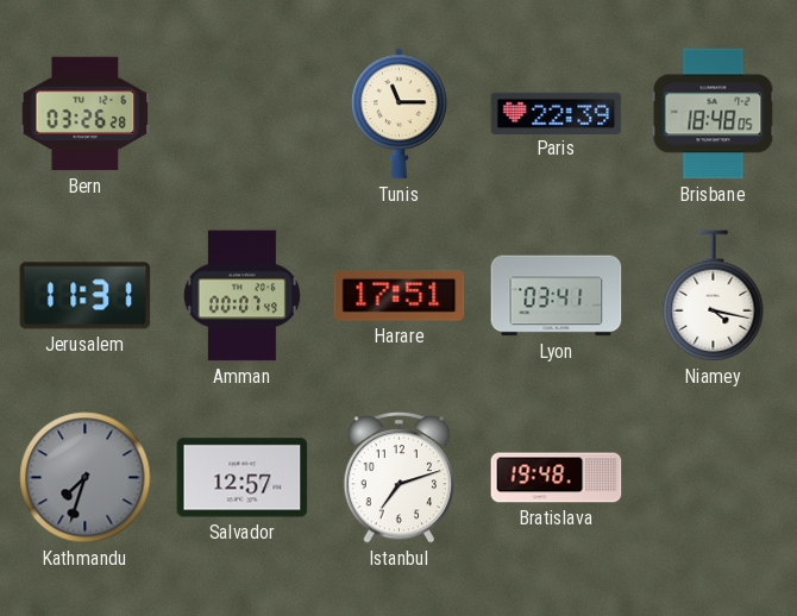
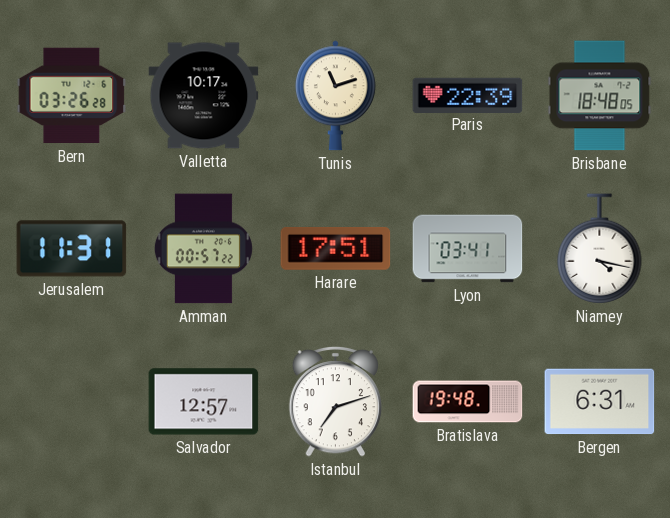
Valletta: none -> 10:17
Tunis: 11:15 -> 11:12
Amman: 00:07 -> 00:57
Kathmandu: 7:33 -> none
Bergen: none -> 6:31
